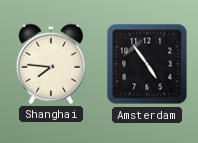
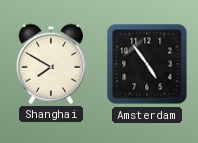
Shanghai: 7:46 -> 7:50
